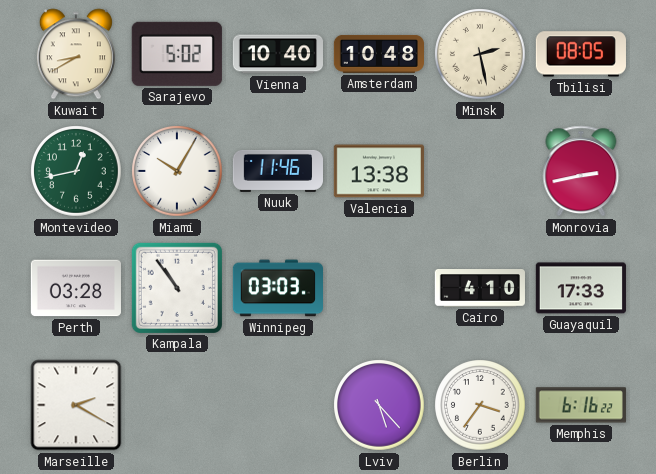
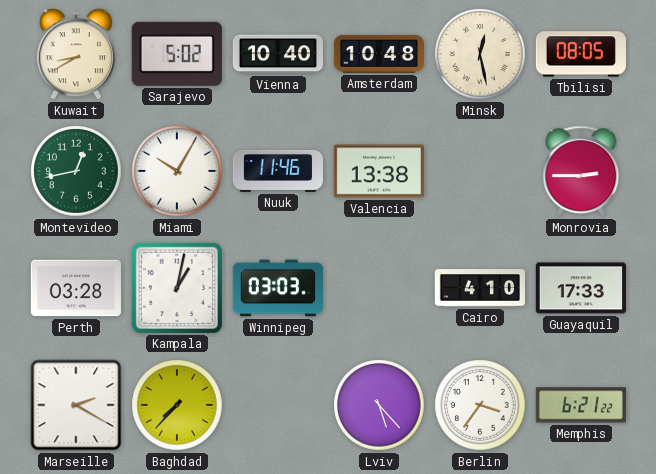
Minsk: 2:28 -> 12:28
Monrovia: 2:43 -> 2:45
Kampala: 10:54 -> 1:02
Baghdad: none -> 7:37
Memphis: 6:16 -> 6:21
